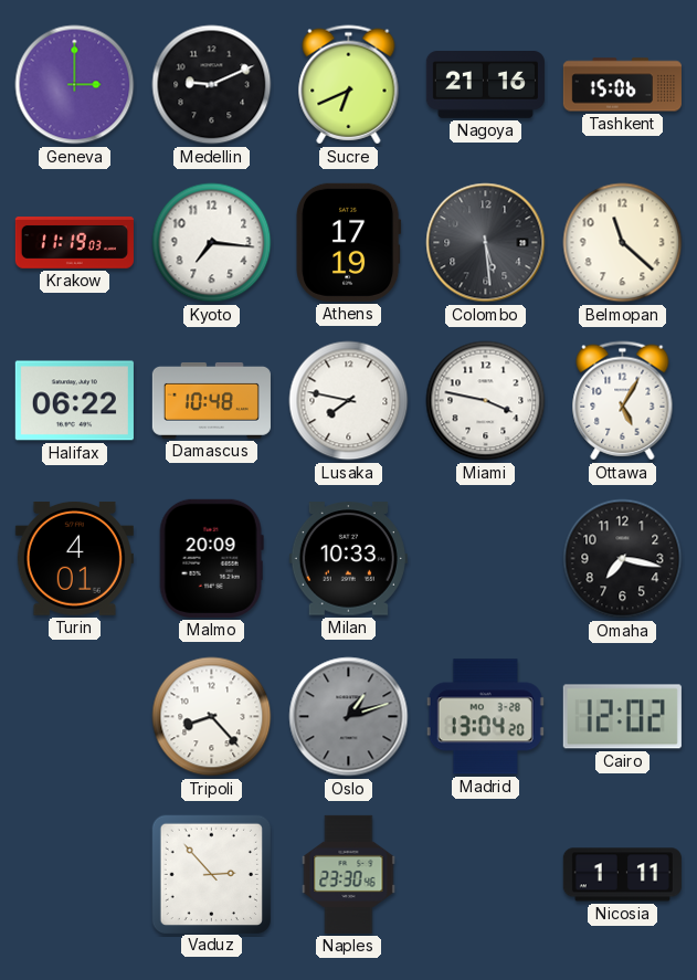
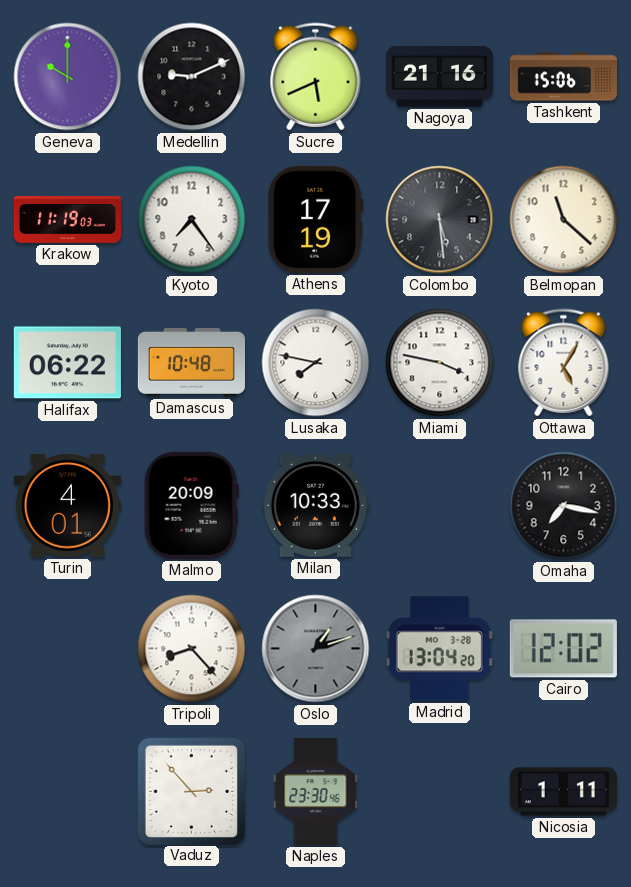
Geneva: 3:00 -> 10:00
Sucre: 6:41 -> 5:41
Kyoto: 7:16 -> 7:24
